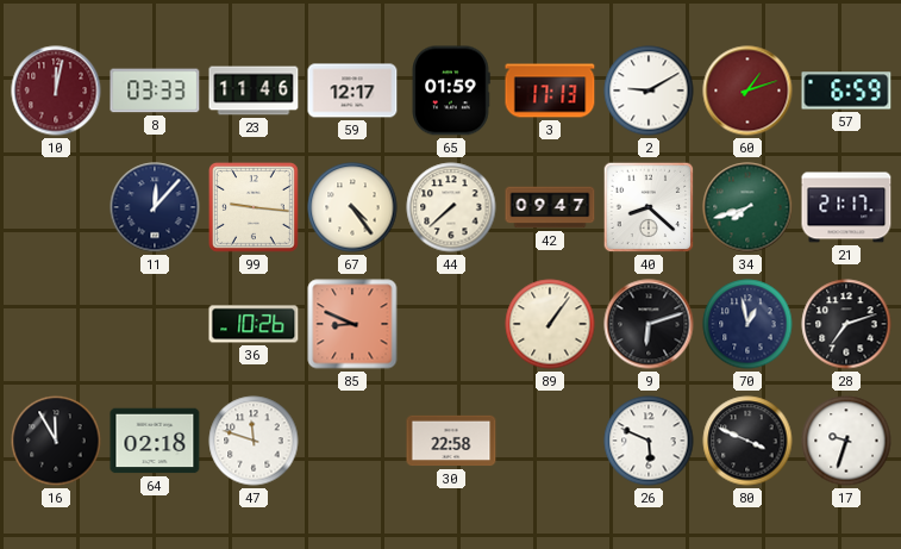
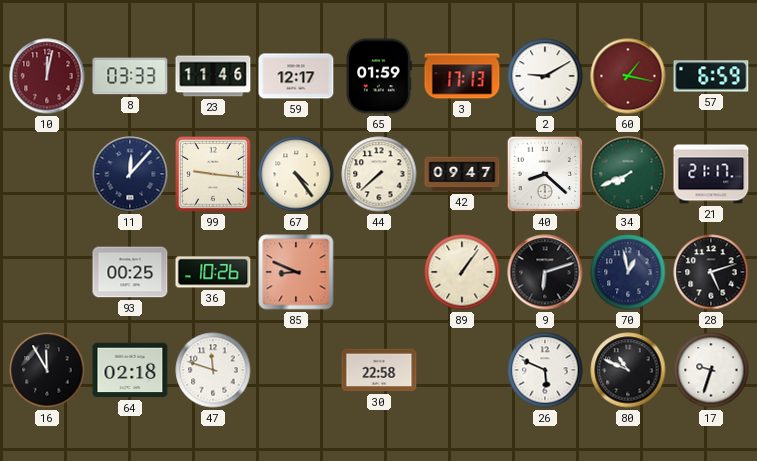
60: 1:12 -> 1:17
34: 7:42 -> 7:41
93: none -> 00:25
28: 7:12 -> 5:12
80: 3:49 -> 10:49
